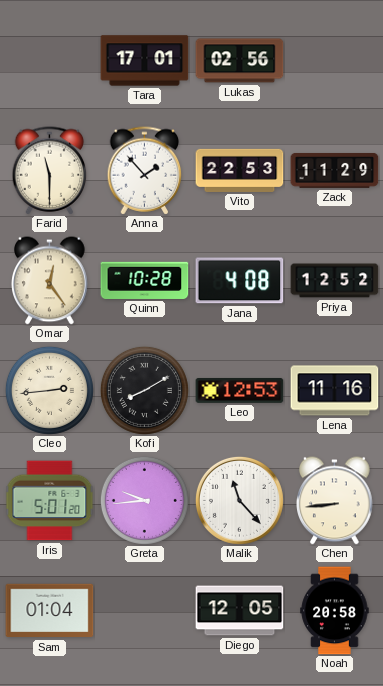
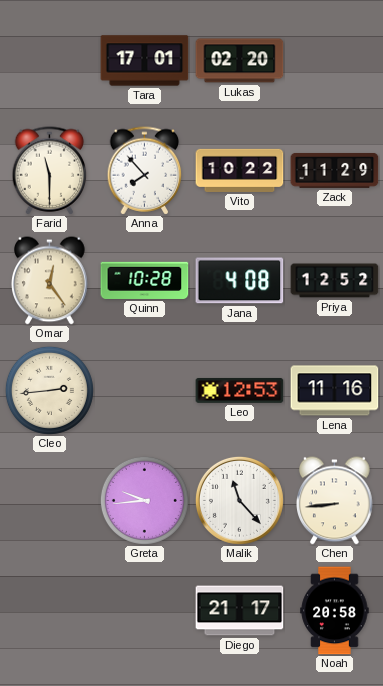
Lukas: 02:56 -> 02:20
Anna: 1:53 -> 7:53
Vito: 22:53 -> 10:22
Kofi: 8:10 -> none
Iris: 5:01 -> none
Sam: 01:04 -> none
Diego: 12:05 -> 21:17
